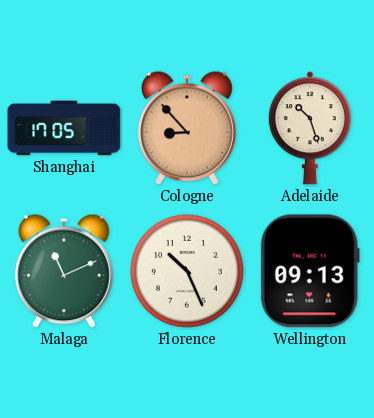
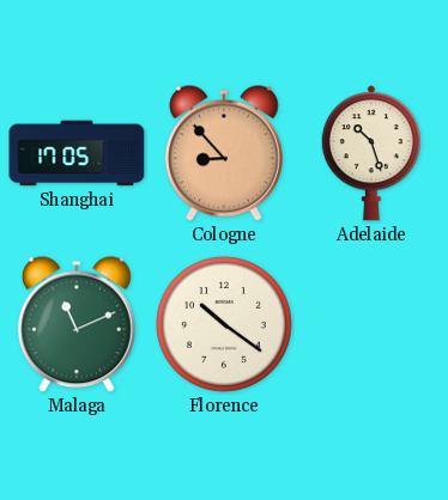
Florence: 10:26 -> 10:21
Wellington: 09:13 -> none
